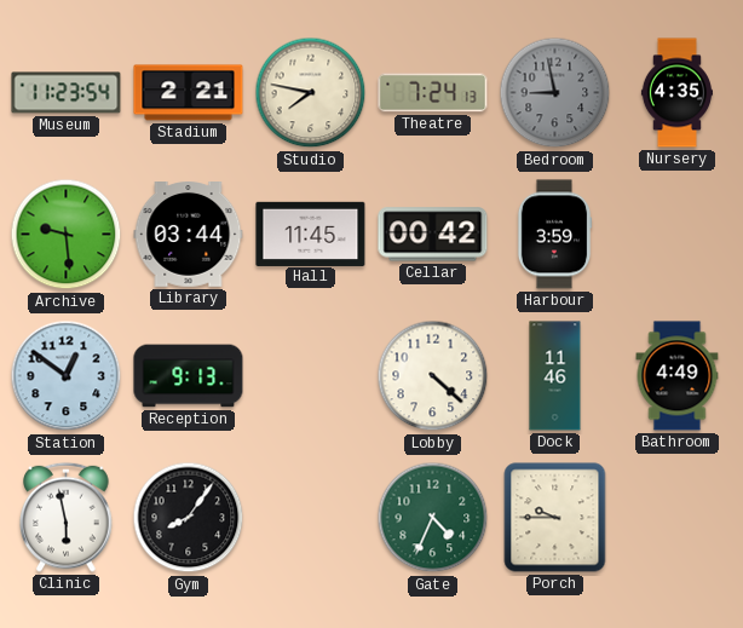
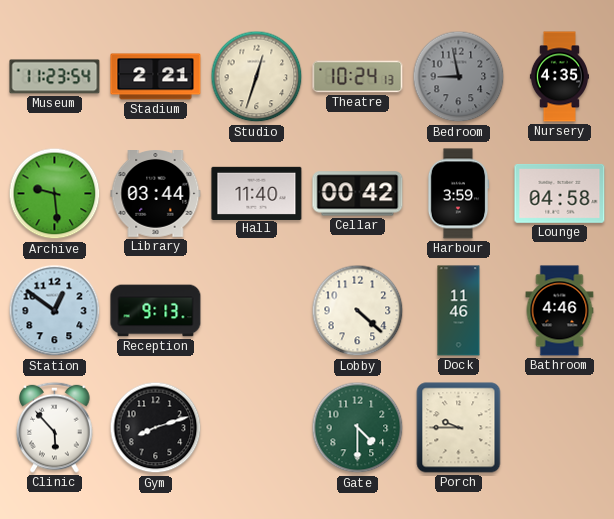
Studio: 7:47 -> 12:33
Theatre: 7:24 -> 10:24
Hall: 11:45 -> 11:40
Lounge: none -> 04:58
Bathroom: 4:49 -> 4:46
Clinic: 5:58 -> 5:53
Gym: 8:06 -> 8:12
Gate: 4:34 -> 4:30
